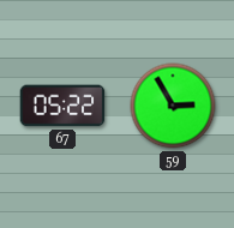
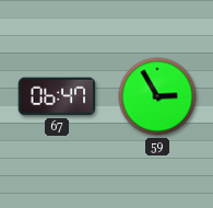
67: 05:22 -> 06:47
